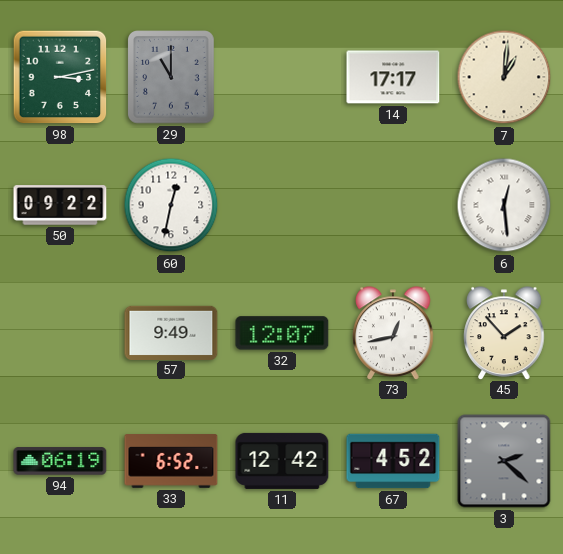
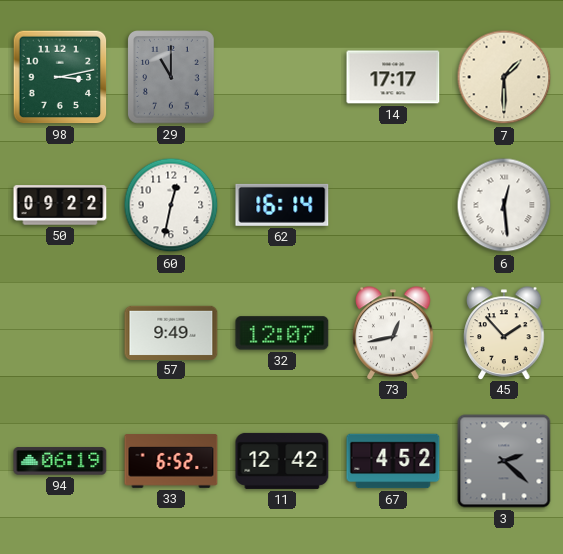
7: 1:01 -> 1:30
62: none -> 16:14
